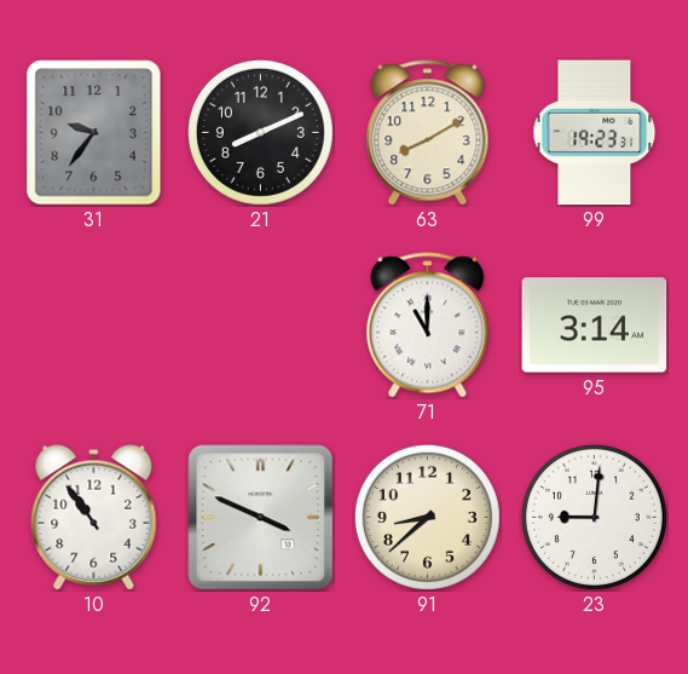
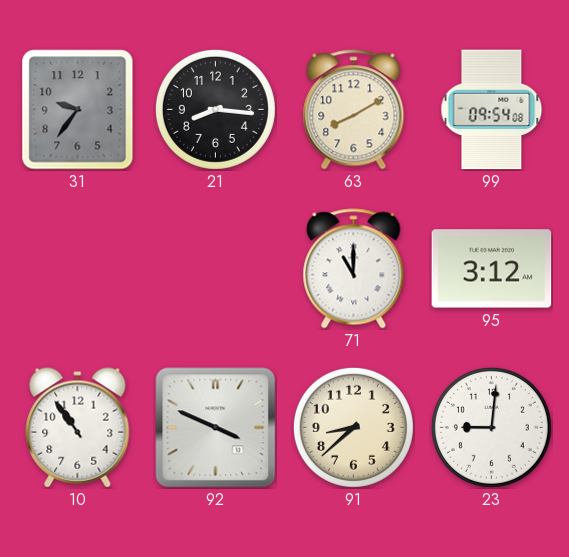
21: 8:11 -> 8:16
99: 19:23 -> 09:54
95: 3:14 -> 3:12
